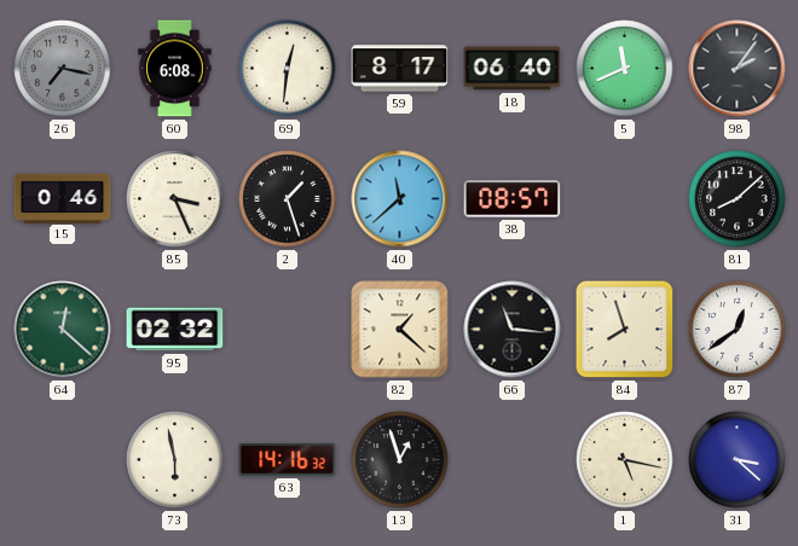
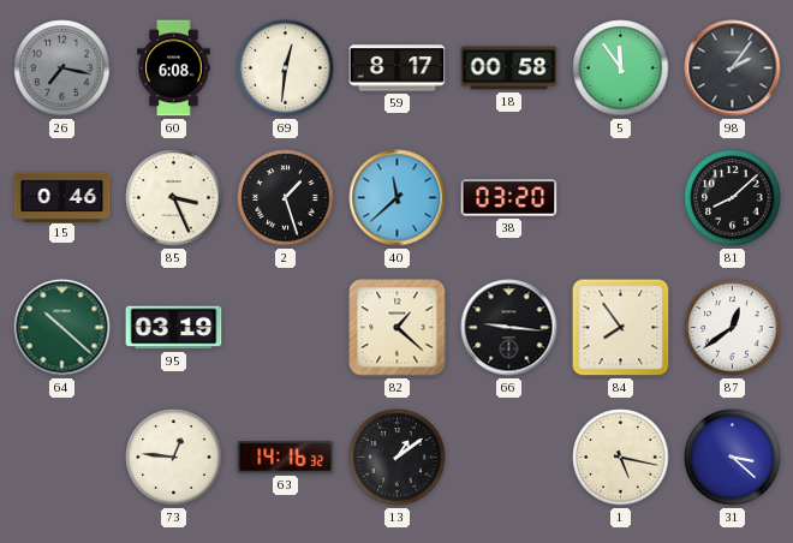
18: 06:40 -> 00:58
5: 11:41 -> 11:54
38: 08:57 -> 03:20
64: 12:22 -> 10:22
95: 02:32 -> 03:19
66: 11:16 -> 9:16
84: 7:57 -> 7:54
73: 5:58 -> 12:46
13: 12:57 -> 1:09
